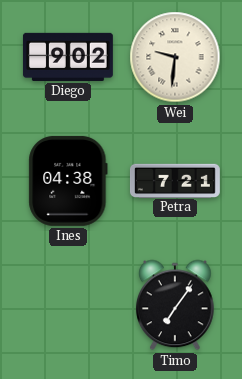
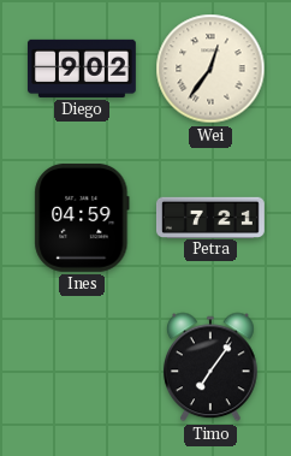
Wei: 9:31 -> 12:36
Ines: 04:38 -> 04:59
